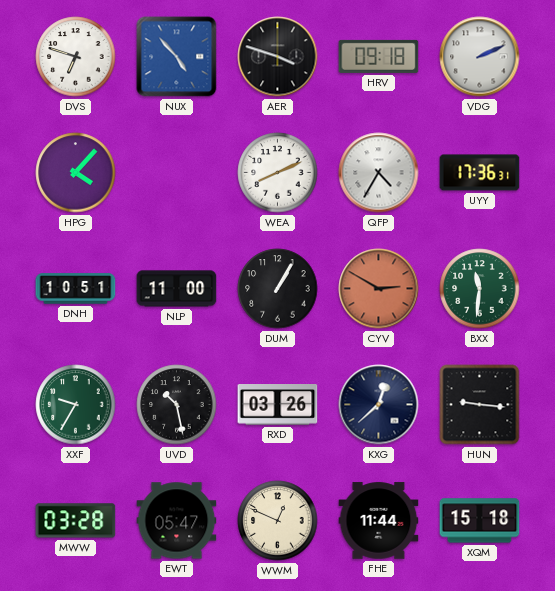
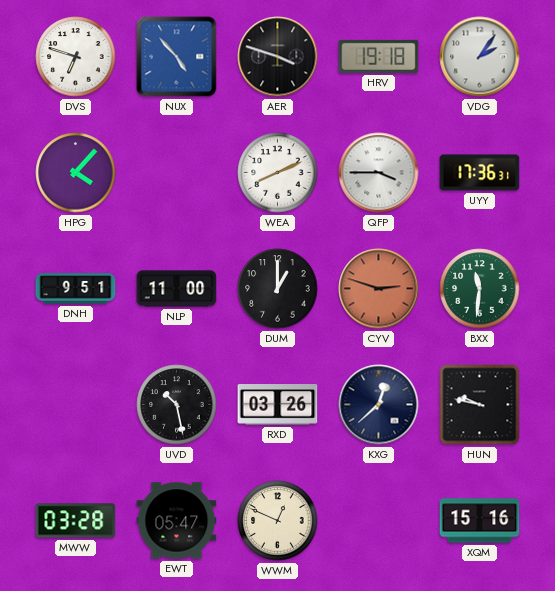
HRV: 09:18 -> 19:18
VDG: 2:11 -> 2:06
QFP: 4:35 -> 3:45
DNH: 10:51 -> 9:51
DUM: 1:05 -> 1:00
CYV: 2:50 -> 2:48
XXF: 9:35 -> none
HUN: 9:16 -> 9:47
FHE: 11:44 -> none
XQM: 15:18 -> 15:16
